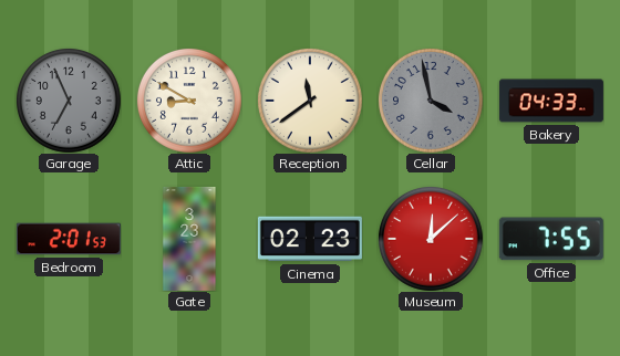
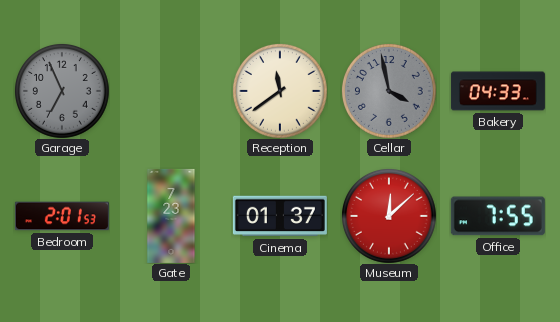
Attic: 8:50 -> none
Gate: 3:23 -> 7:23
Cinema: 02:23 -> 01:37
